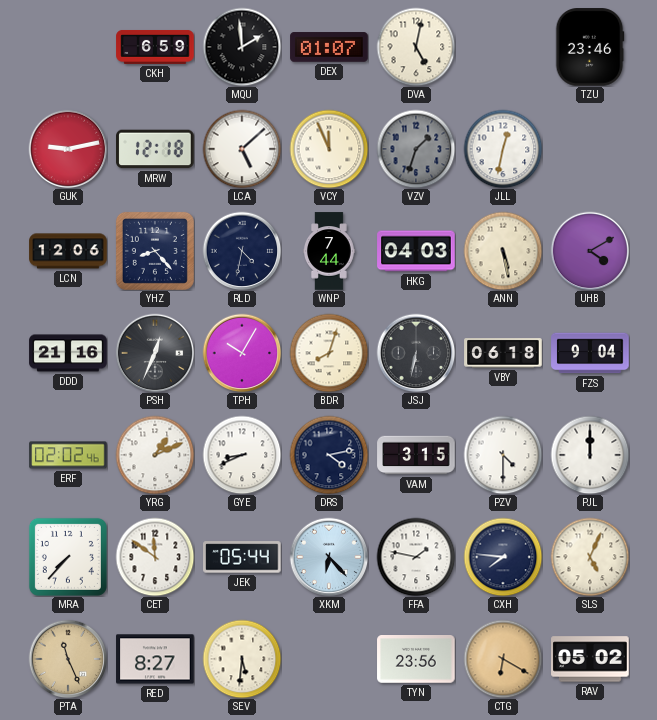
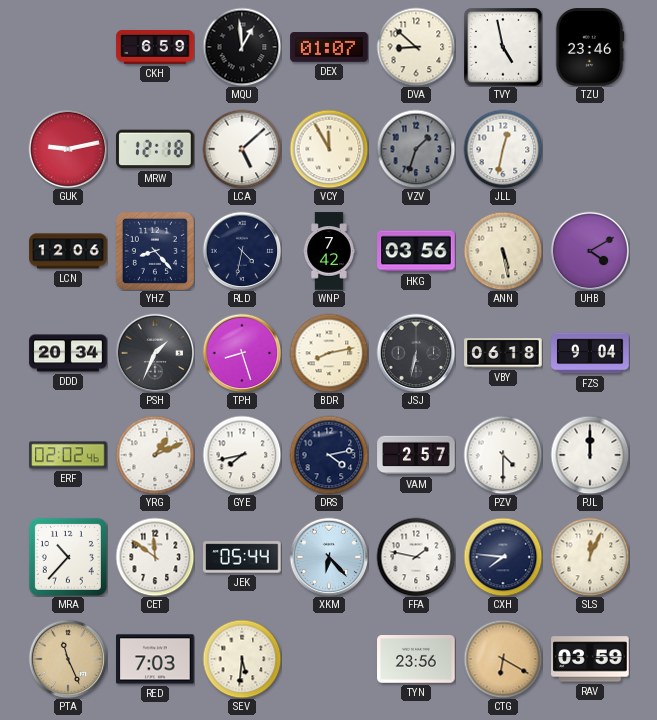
MQU: 1:59 -> 12:59
DVA: 5:02 -> 8:52
TVY: none -> 4:58
VCY: 11:56 -> 11:55
WNP: 7:44 -> 7:42
HKG: 04:03 -> 03:56
DDD: 21:16 -> 20:34
PSH: 12:34 -> 1:34
TPH: 10:05 -> 8:27
BDR: 8:03 -> 8:13
GYE: 8:41 -> 7:43
VAM: 3:15 -> 2:57
MRA: 7:37 -> 10:37
SLS: 5:04 -> 12:04
RED: 8:27 -> 7:03
RAV: 05:02 -> 03:59
